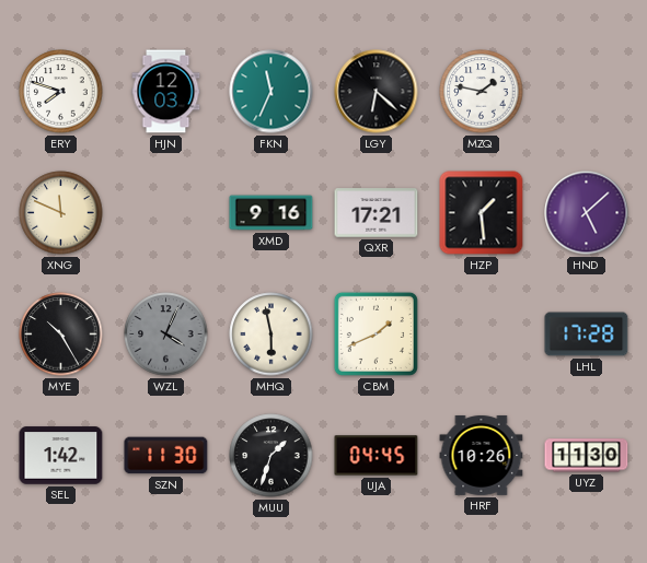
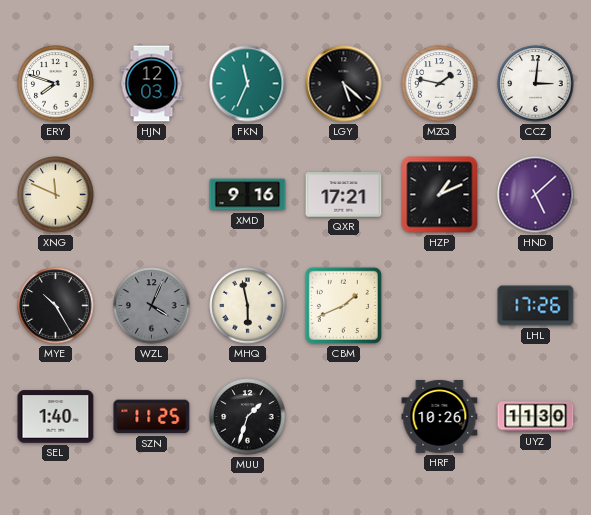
LGY: 6:22 -> 5:22
CCZ: none -> 3:01
HZP: 1:29 -> 1:11
LHL: 17:28 -> 17:26
SEL: 1:42 -> 1:40
SZN: 11:30 -> 11:25
UJA: 04:45 -> none
